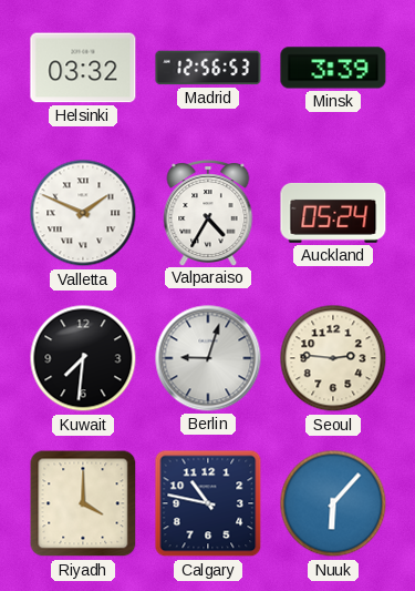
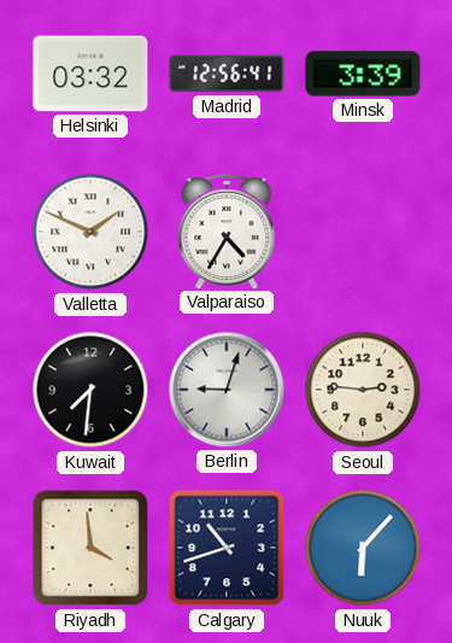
Madrid: 12:56:53 -> 12:56:41
Auckland: 05:24 -> none
Riyadh: 4:00 -> 3:59
Calgary: 10:47 -> 10:42
